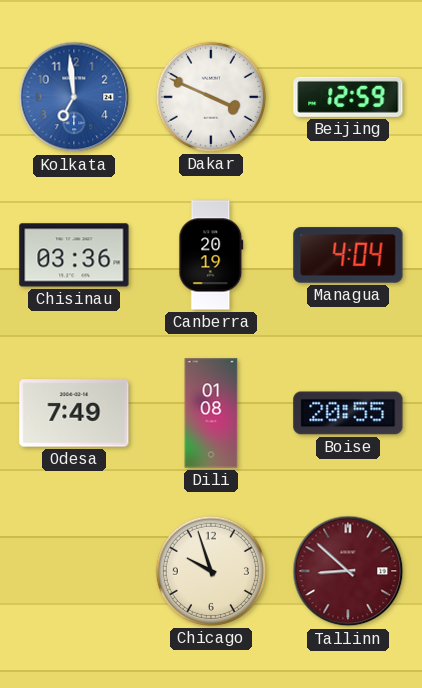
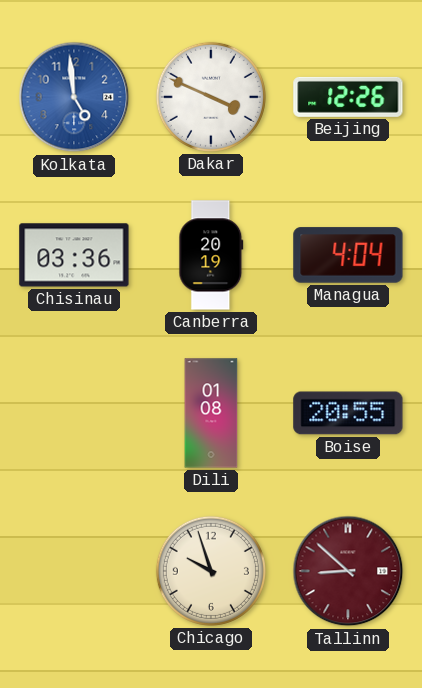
Kolkata: 6:59 -> 4:59
Beijing: 12:59 -> 12:26
Odesa: 7:49 -> none
